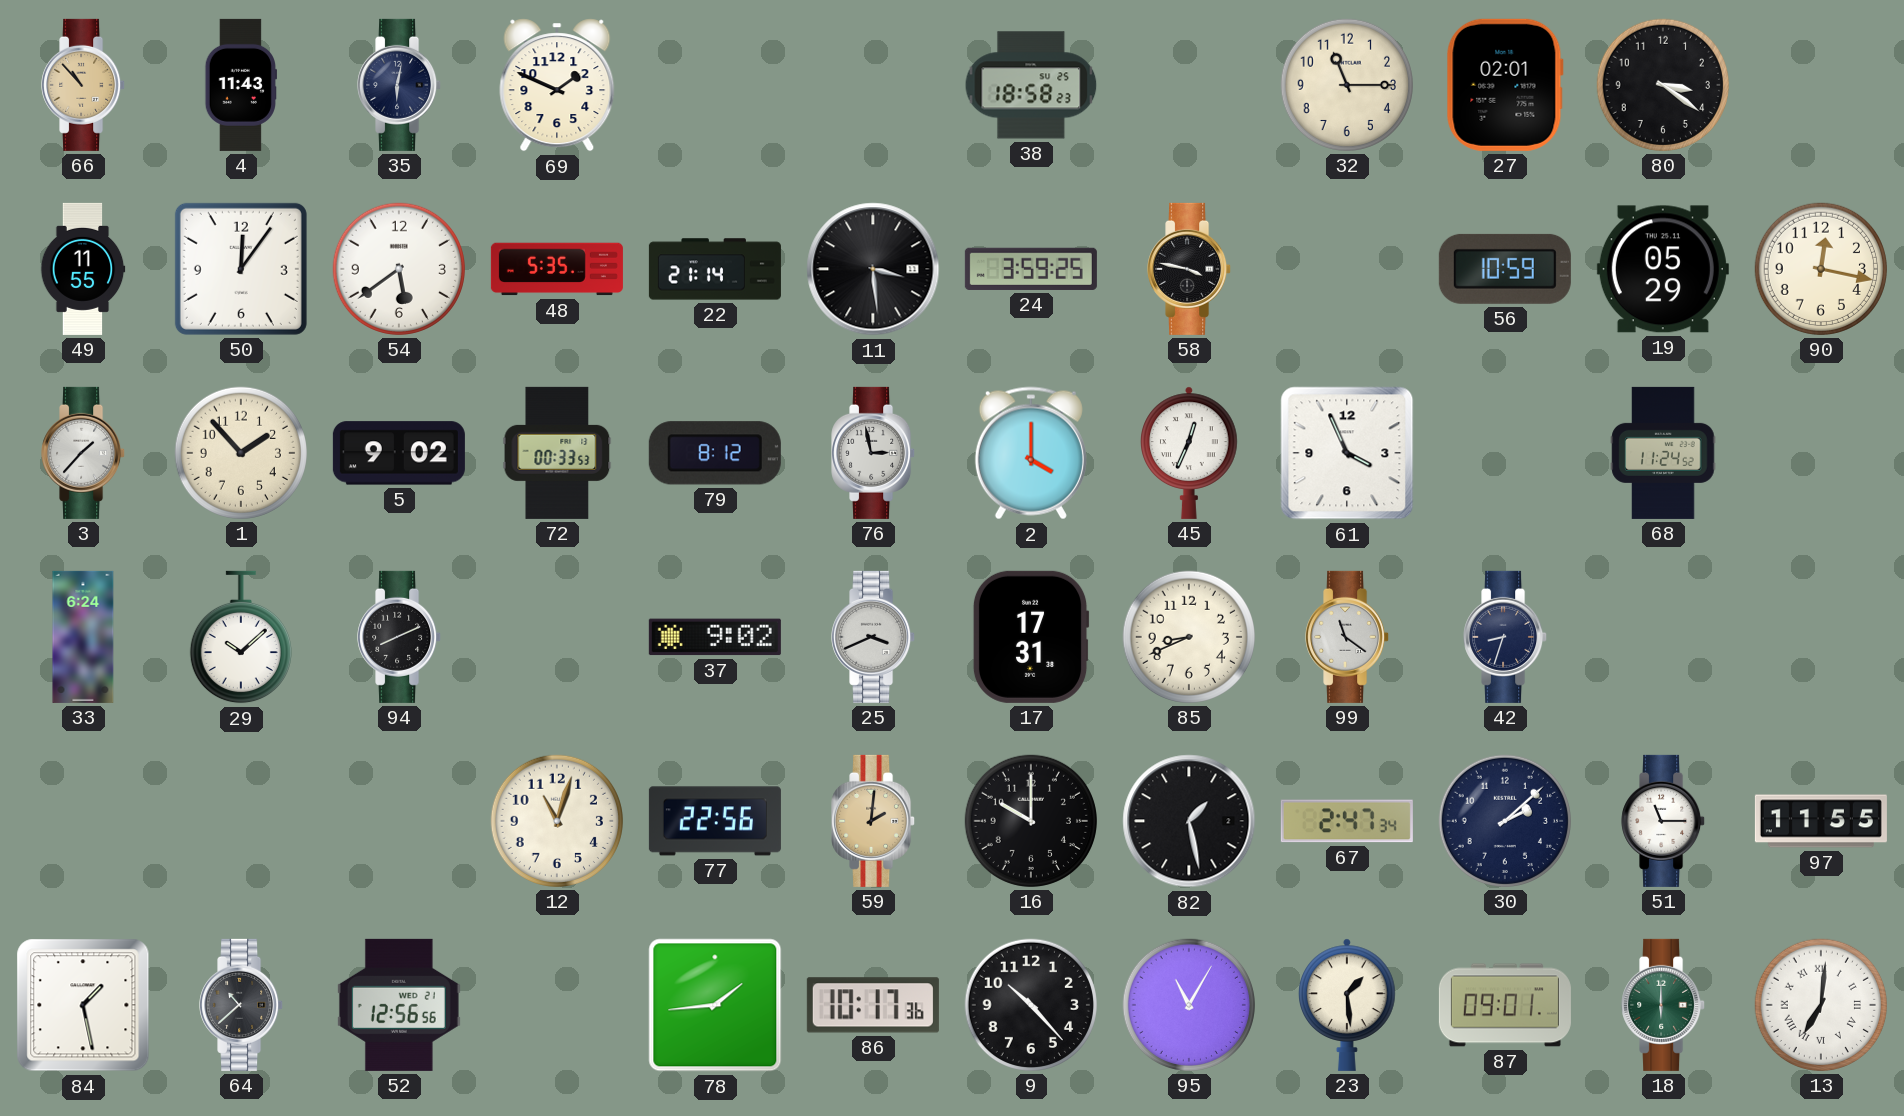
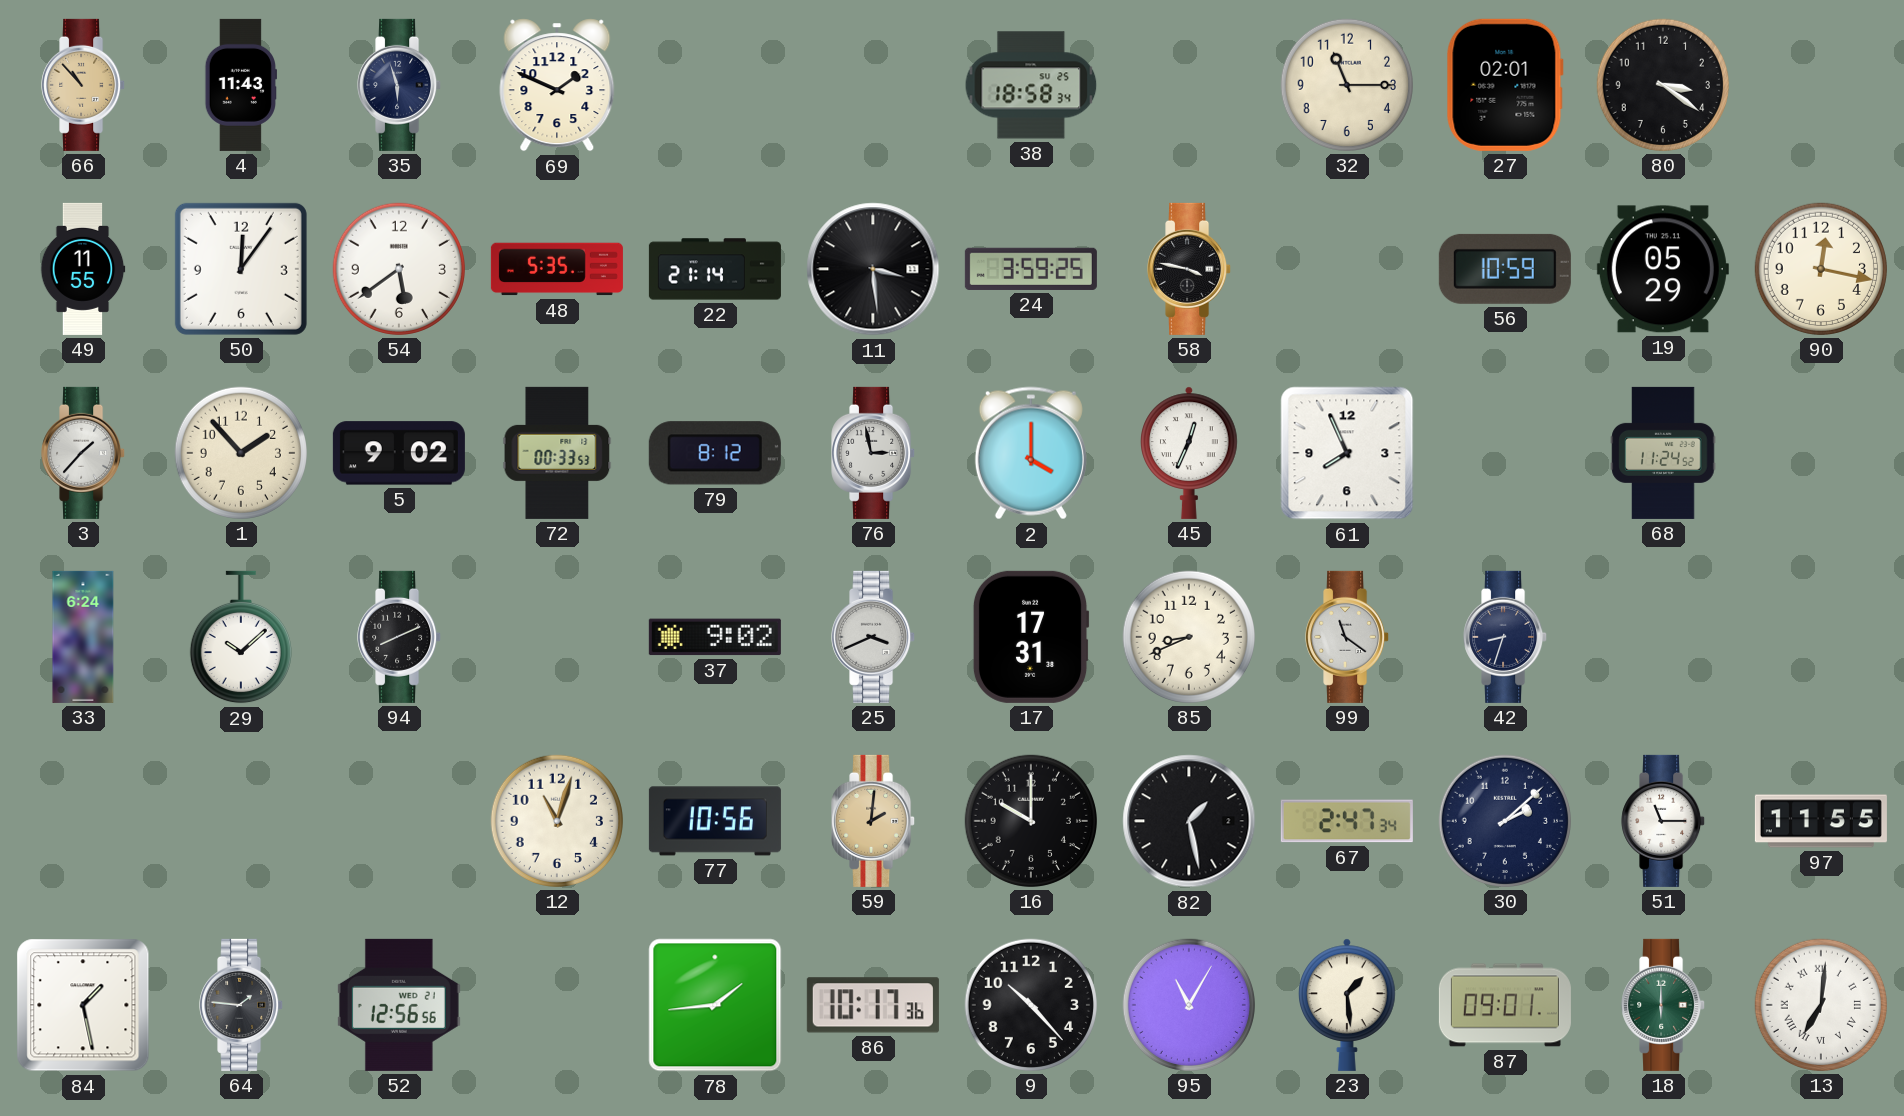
35: 6:02 -> 5:57
38: 18:58:23 -> 18:58:34
61: 3:56 -> 7:56
77: 22:56 -> 10:56
64: 10:38 -> 1:46
